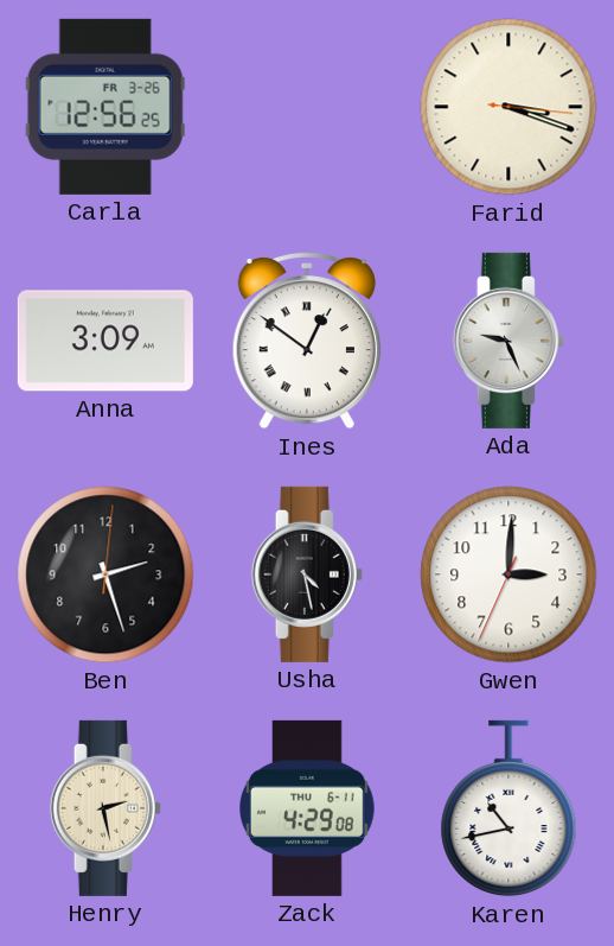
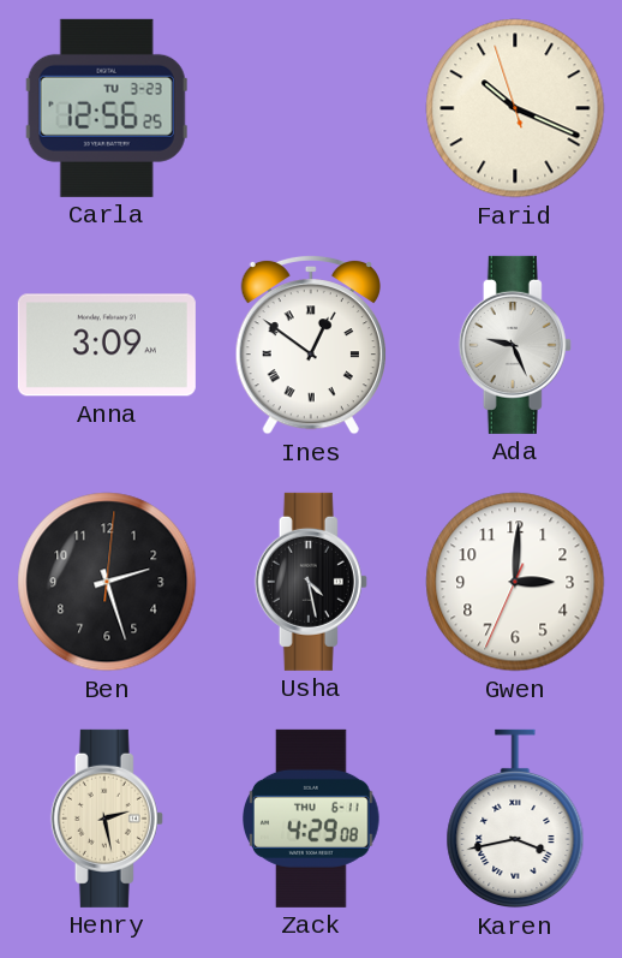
Carla date: FR 3-26 -> TU 3-23
Farid: 3:18 -> 10:18
Karen: 10:43 -> 3:43
